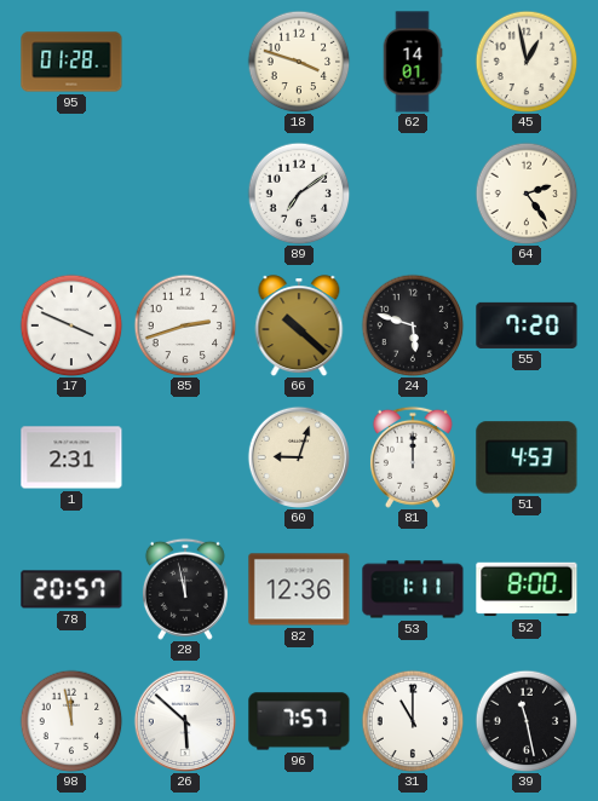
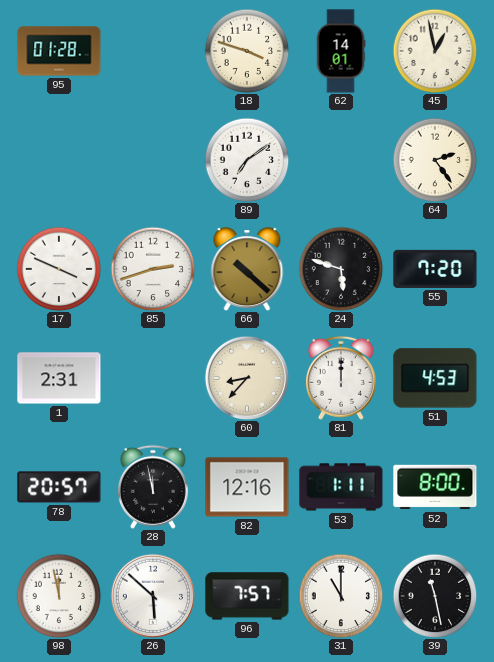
60: 9:03 -> 8:37
82: 12:36 -> 12:16
